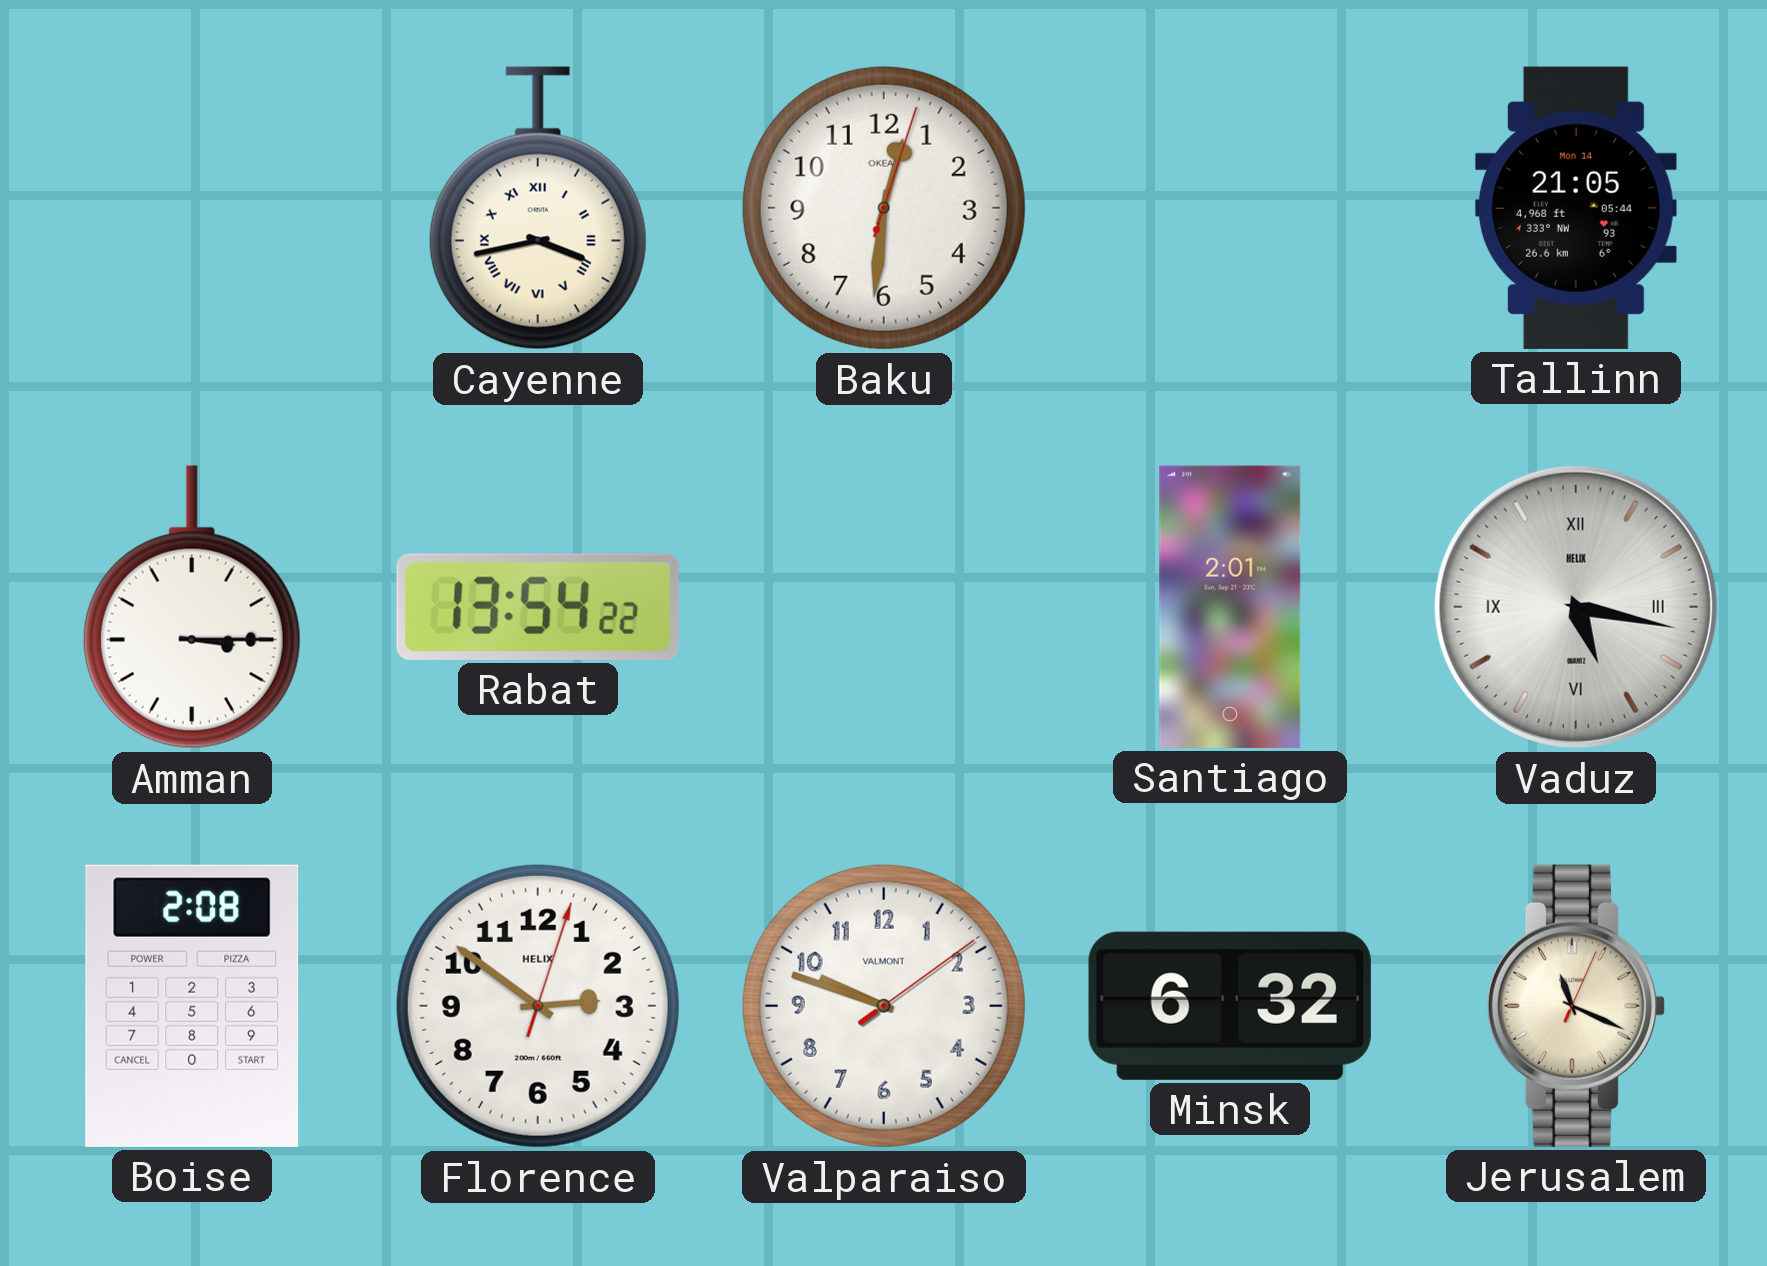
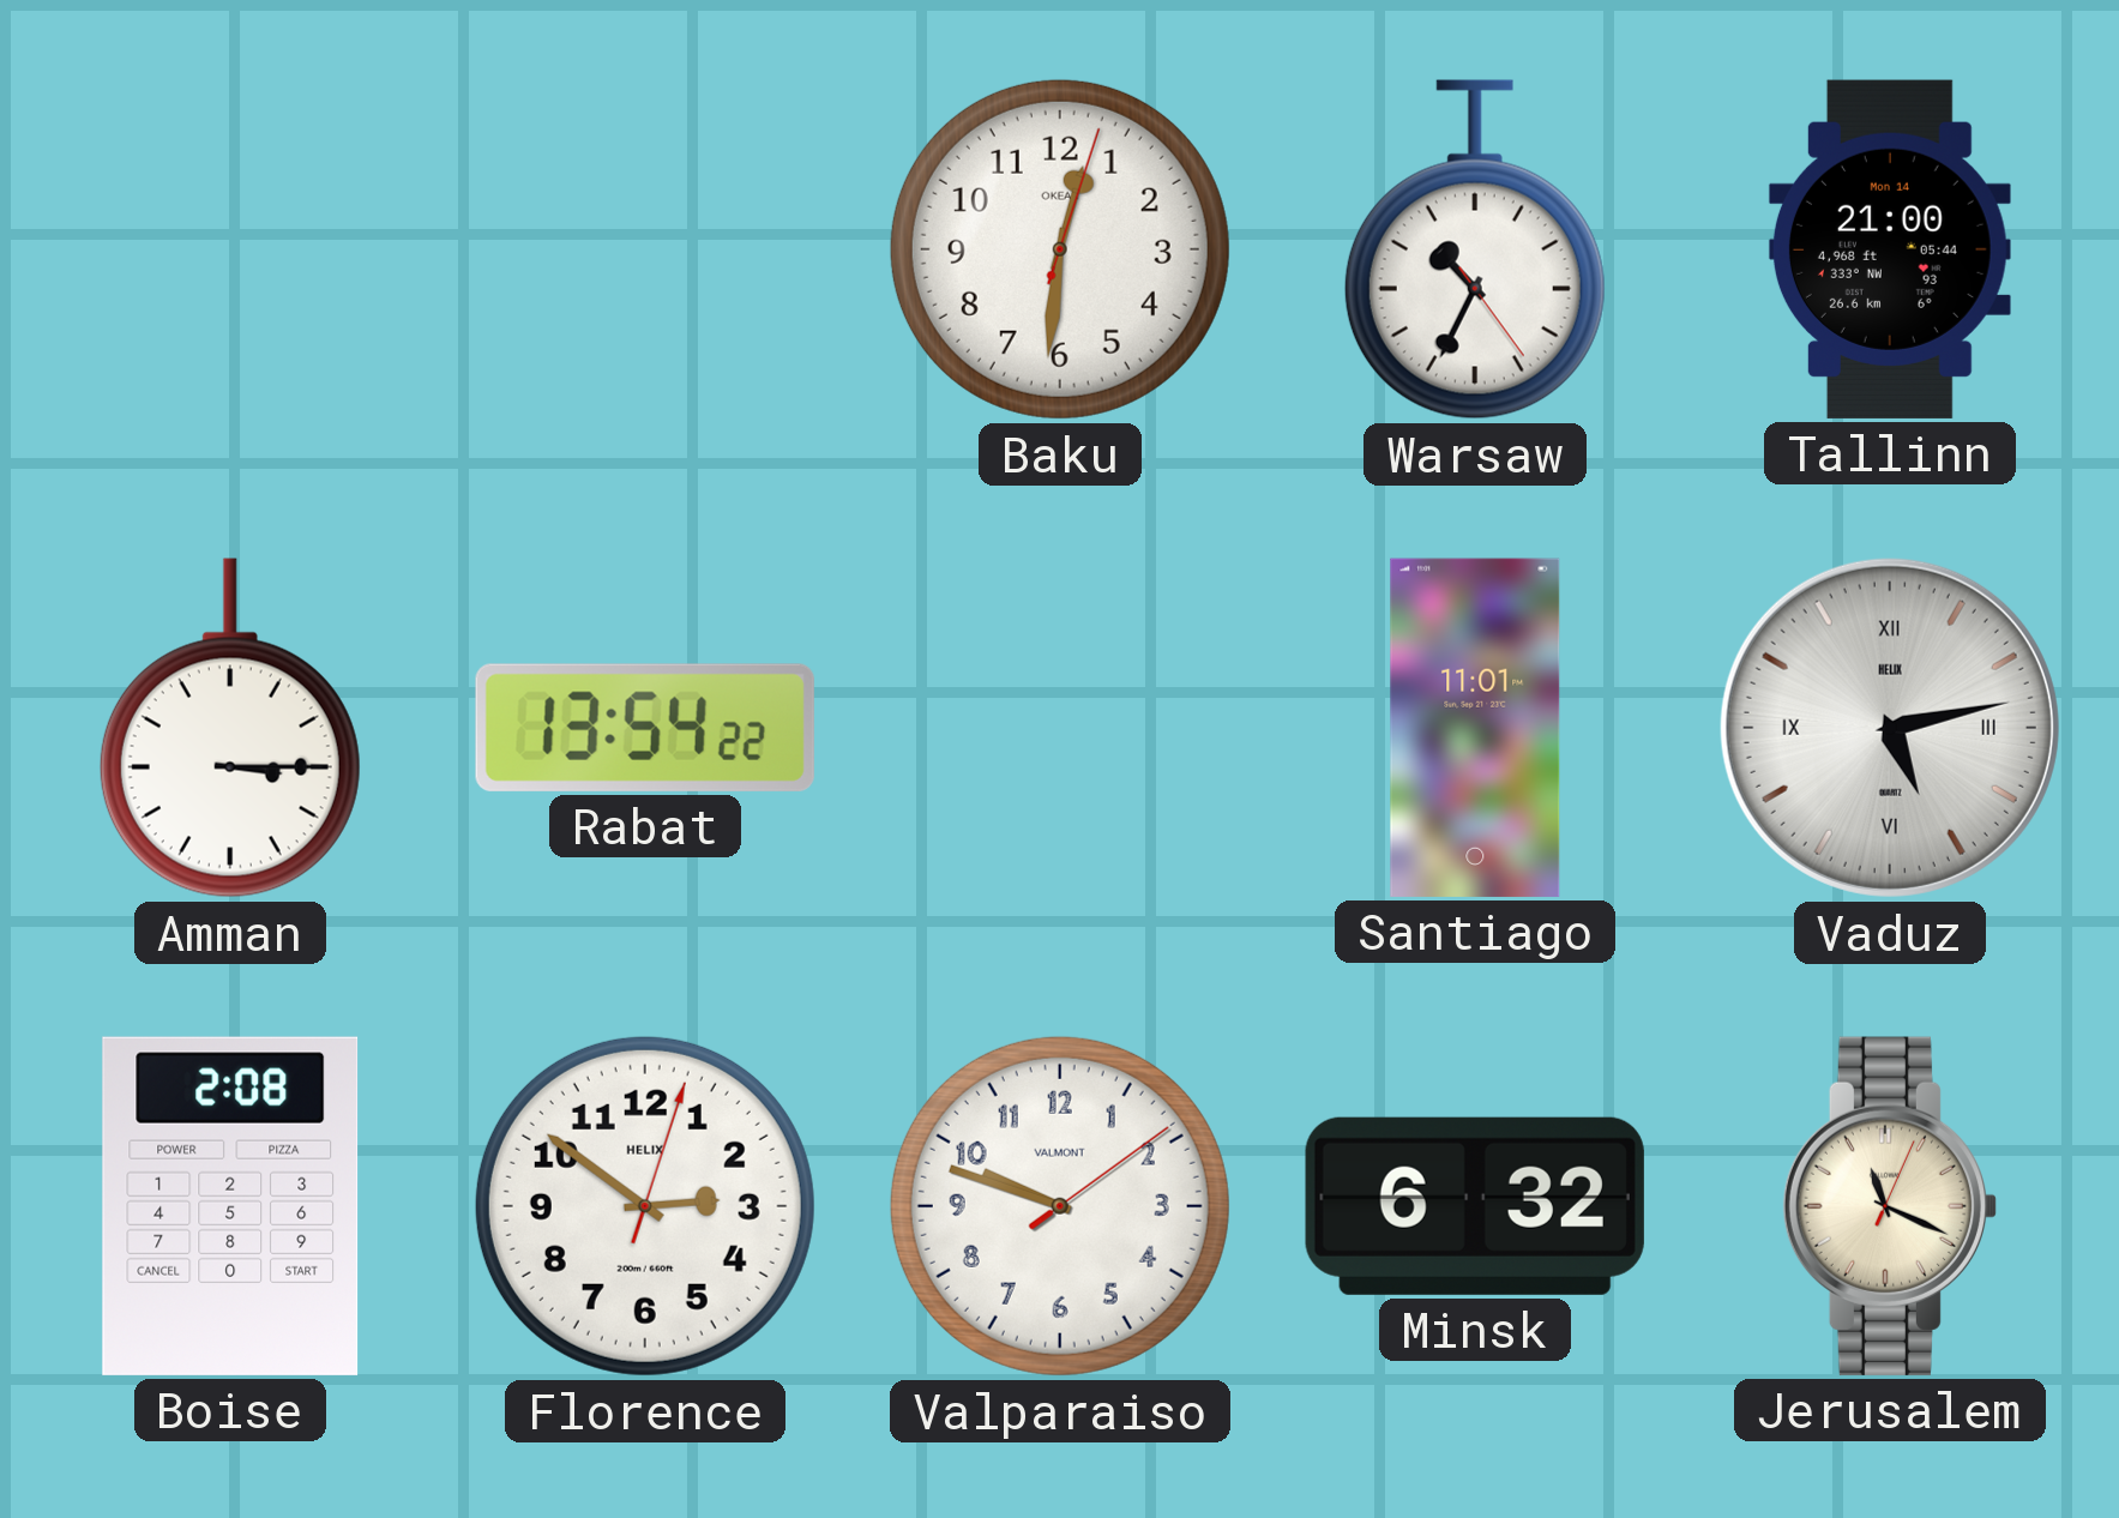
Cayenne: 3:43 -> none
Warsaw: none -> 10:34
Tallinn: 21:05 -> 21:00
Santiago: 2:01 -> 11:01
Vaduz: 5:17 -> 5:13
